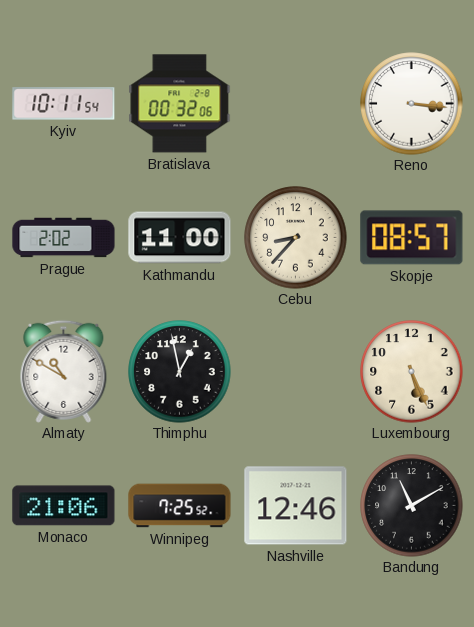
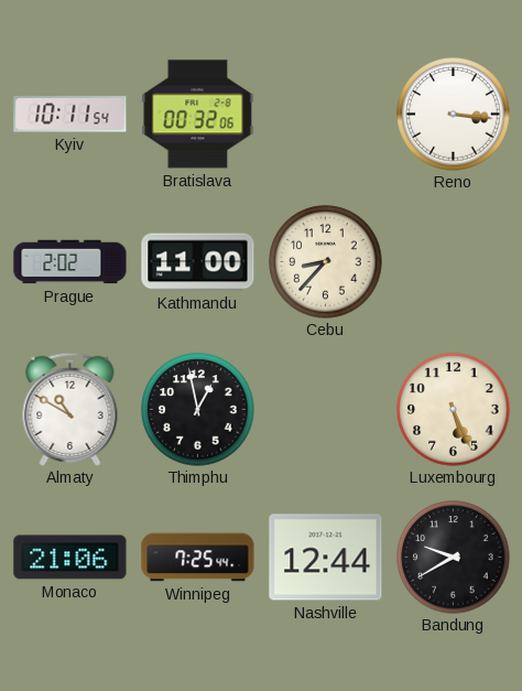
Skopje: 08:57 -> none
Winnipeg: 7:25:52 -> 7:25:44
Nashville: 12:46 -> 12:44
Bandung: 11:10 -> 9:40
